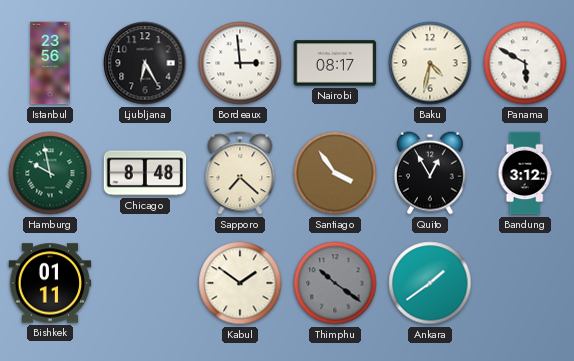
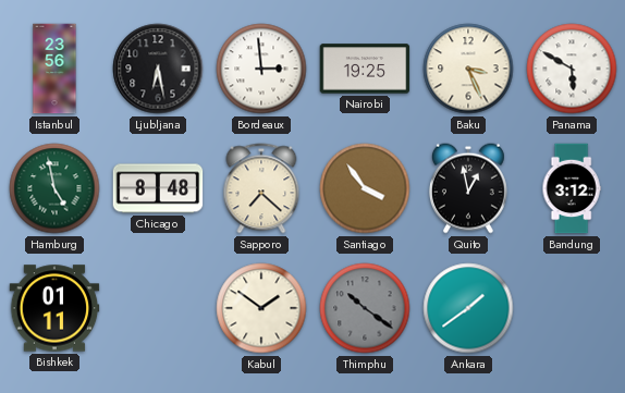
Ljubljana: 6:25 -> 6:28
Nairobi: 08:17 -> 19:25
Baku: 4:32 -> 3:26
Hamburg: 9:58 -> 4:58
Quito: 12:55 -> 12:58
